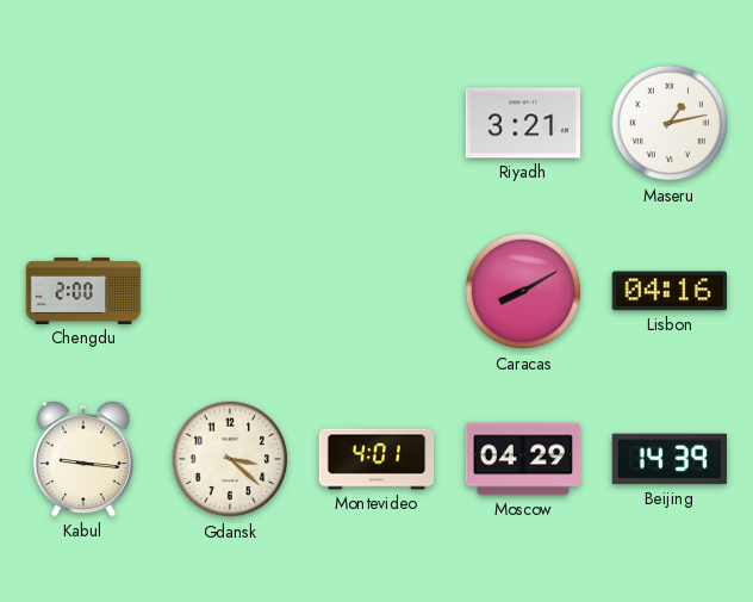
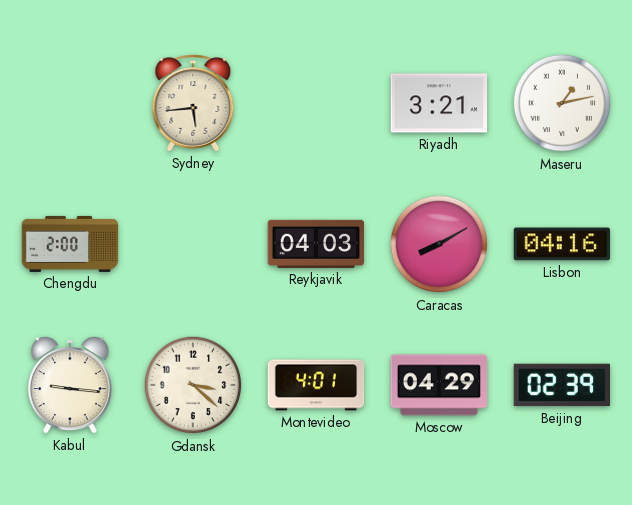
Sydney: none -> 5:44
Reykjavik: none -> 04:03
Beijing: 14:39 -> 02:39
